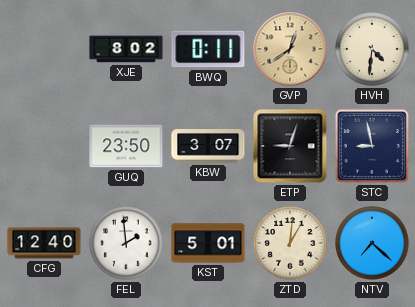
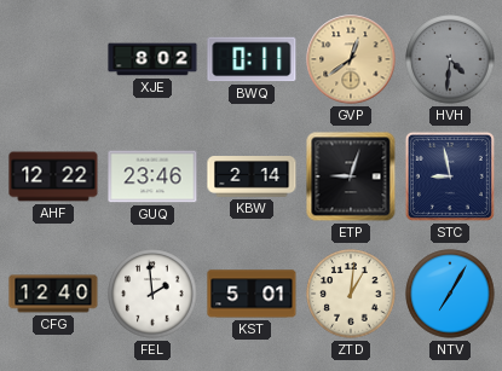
HVH dial: cream -> grey
AHF: none -> 12:22
GUQ: 23:50 -> 23:46
KBW: 3:07 -> 2:14
NTV: 7:22 -> 7:05
